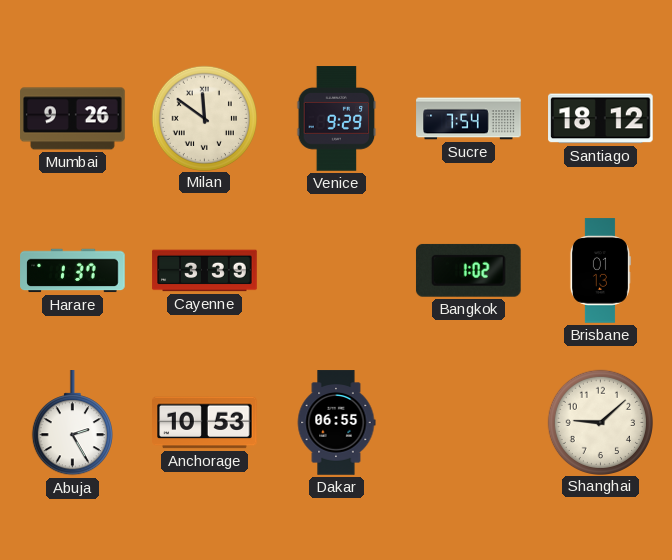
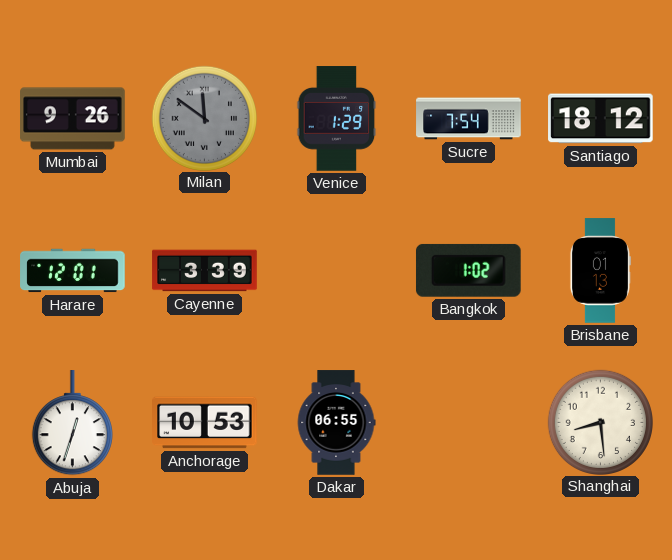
Milan dial: cream -> grey
Venice: 9:29 -> 1:29
Harare: 1:37 -> 12:01
Abuja: 2:25 -> 12:33
Shanghai: 9:08 -> 8:29
